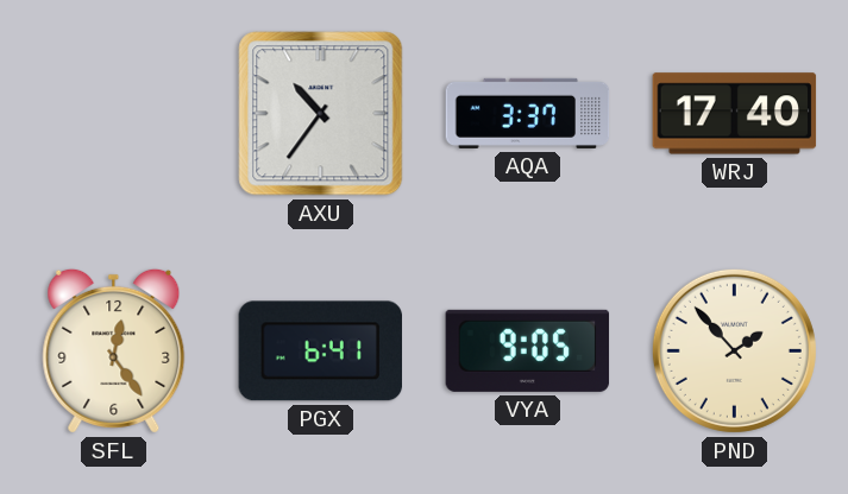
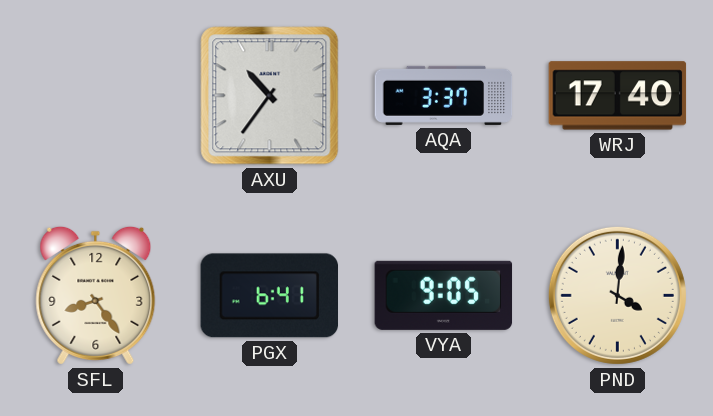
SFL: 12:24 -> 8:24
PND: 1:53 -> 4:01
